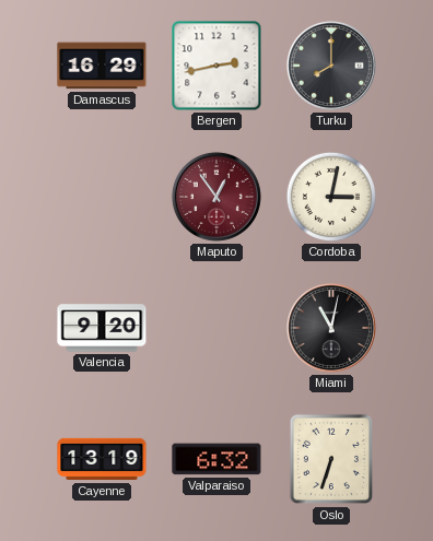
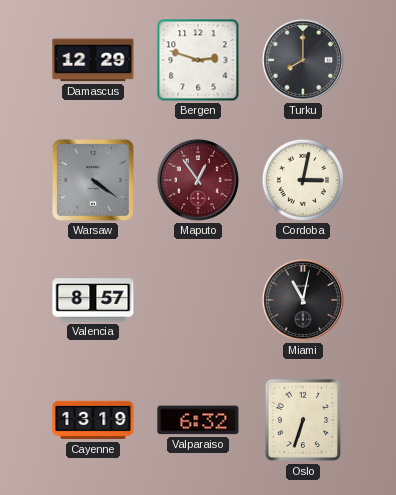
Damascus: 16:29 -> 12:29
Bergen: 2:43 -> 2:48
Warsaw: none -> 4:21
Valencia: 9:20 -> 8:57
